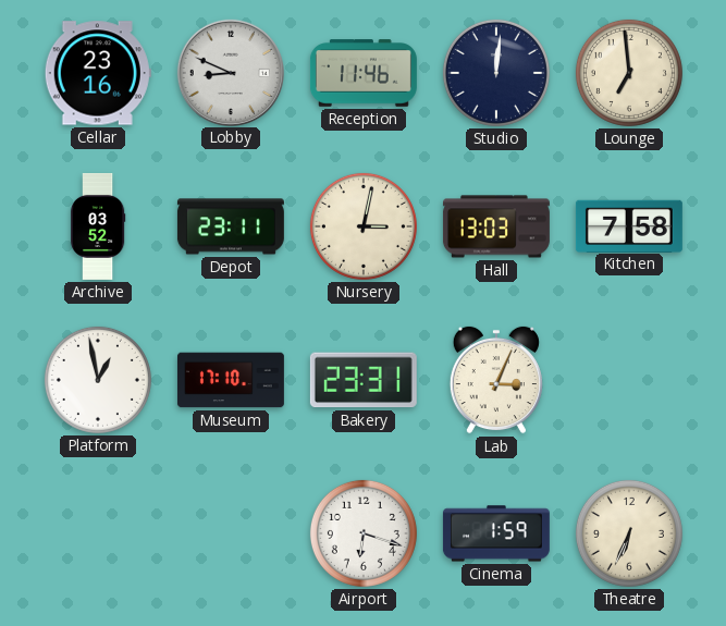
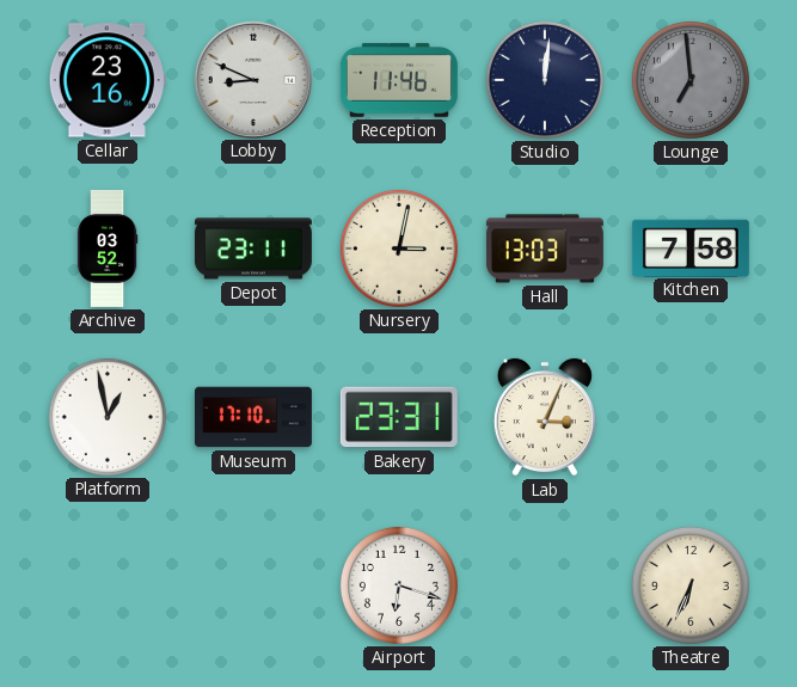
Lounge dial: cream -> grey
Cinema: 1:59 -> none
